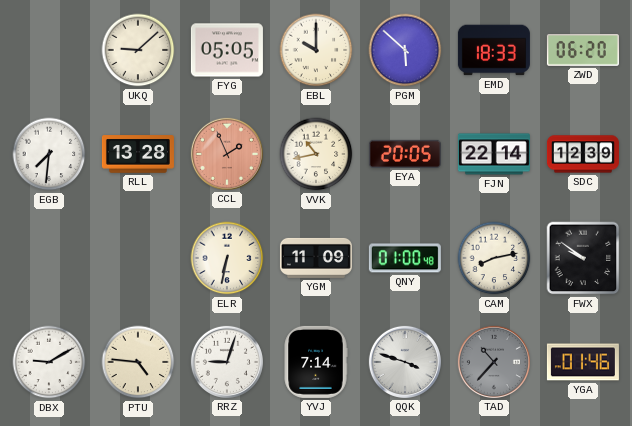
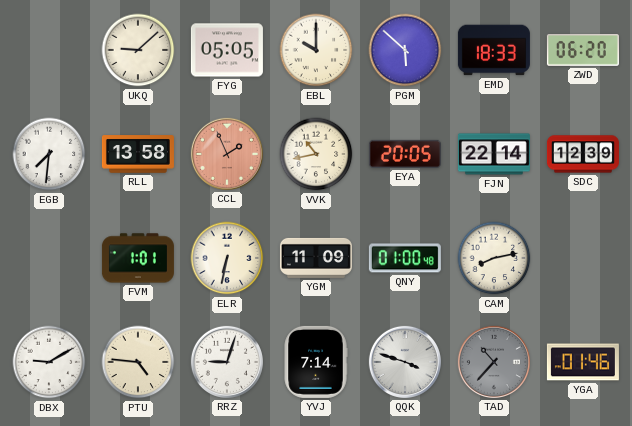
RLL: 13:28 -> 13:58
FVM: none -> 1:01
FWX: 9:51 -> none
